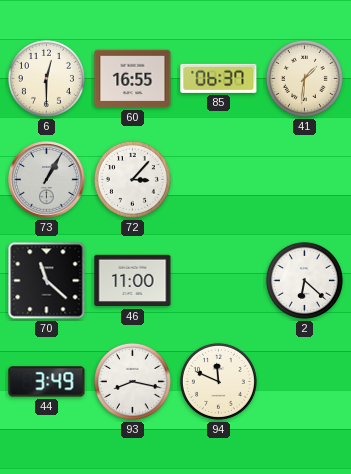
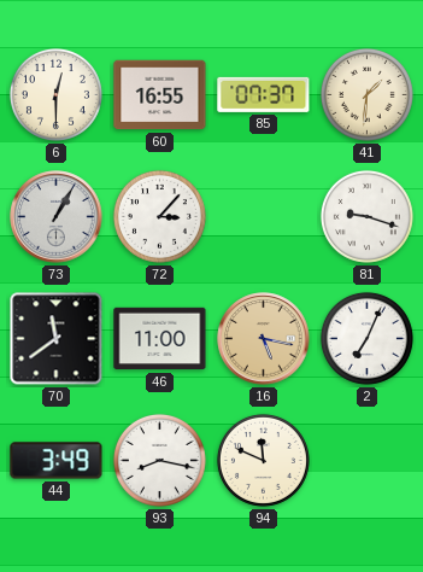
85: 06:37 -> 07:37
81: none -> 9:18
70: 11:22 -> 11:39
16: none -> 5:17
2: 6:22 -> 7:04
